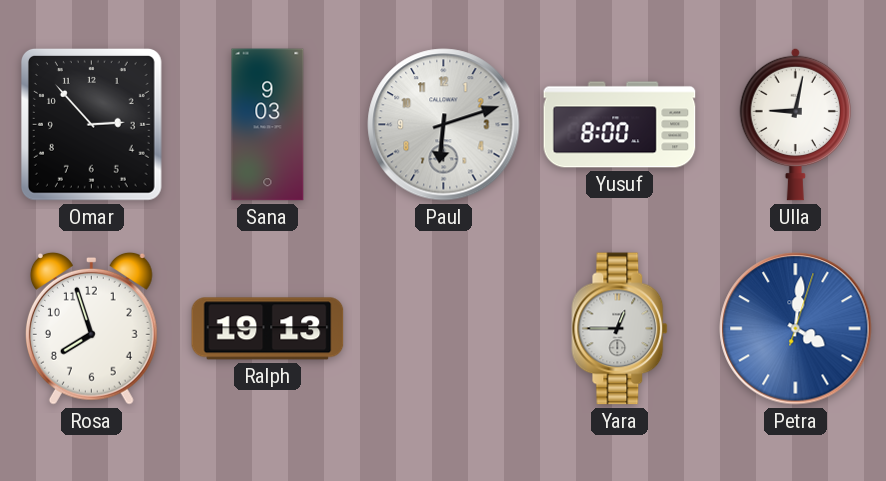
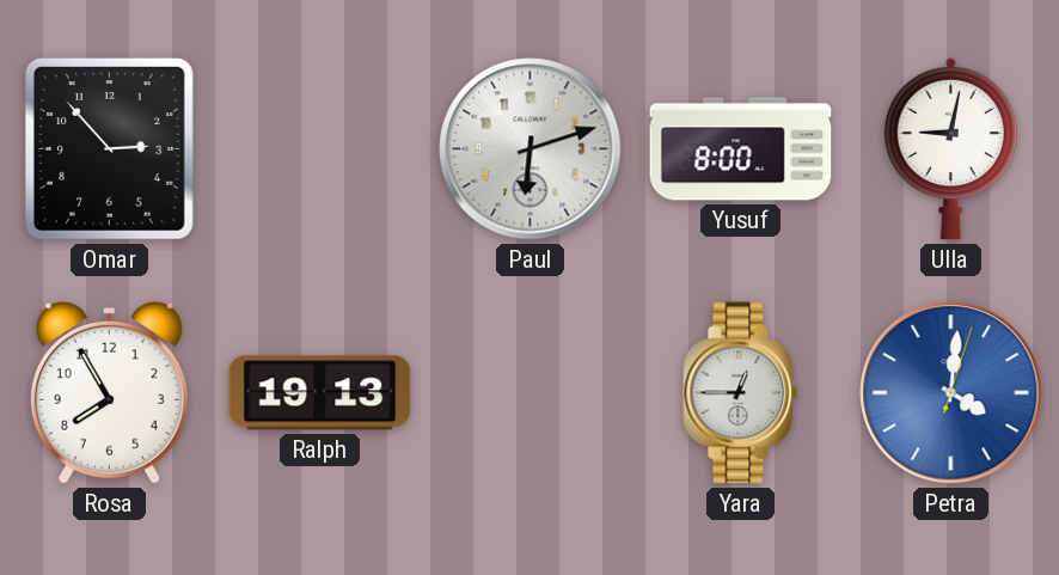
Sana: 9:03 -> none
Rosa: 7:57 -> 7:55
